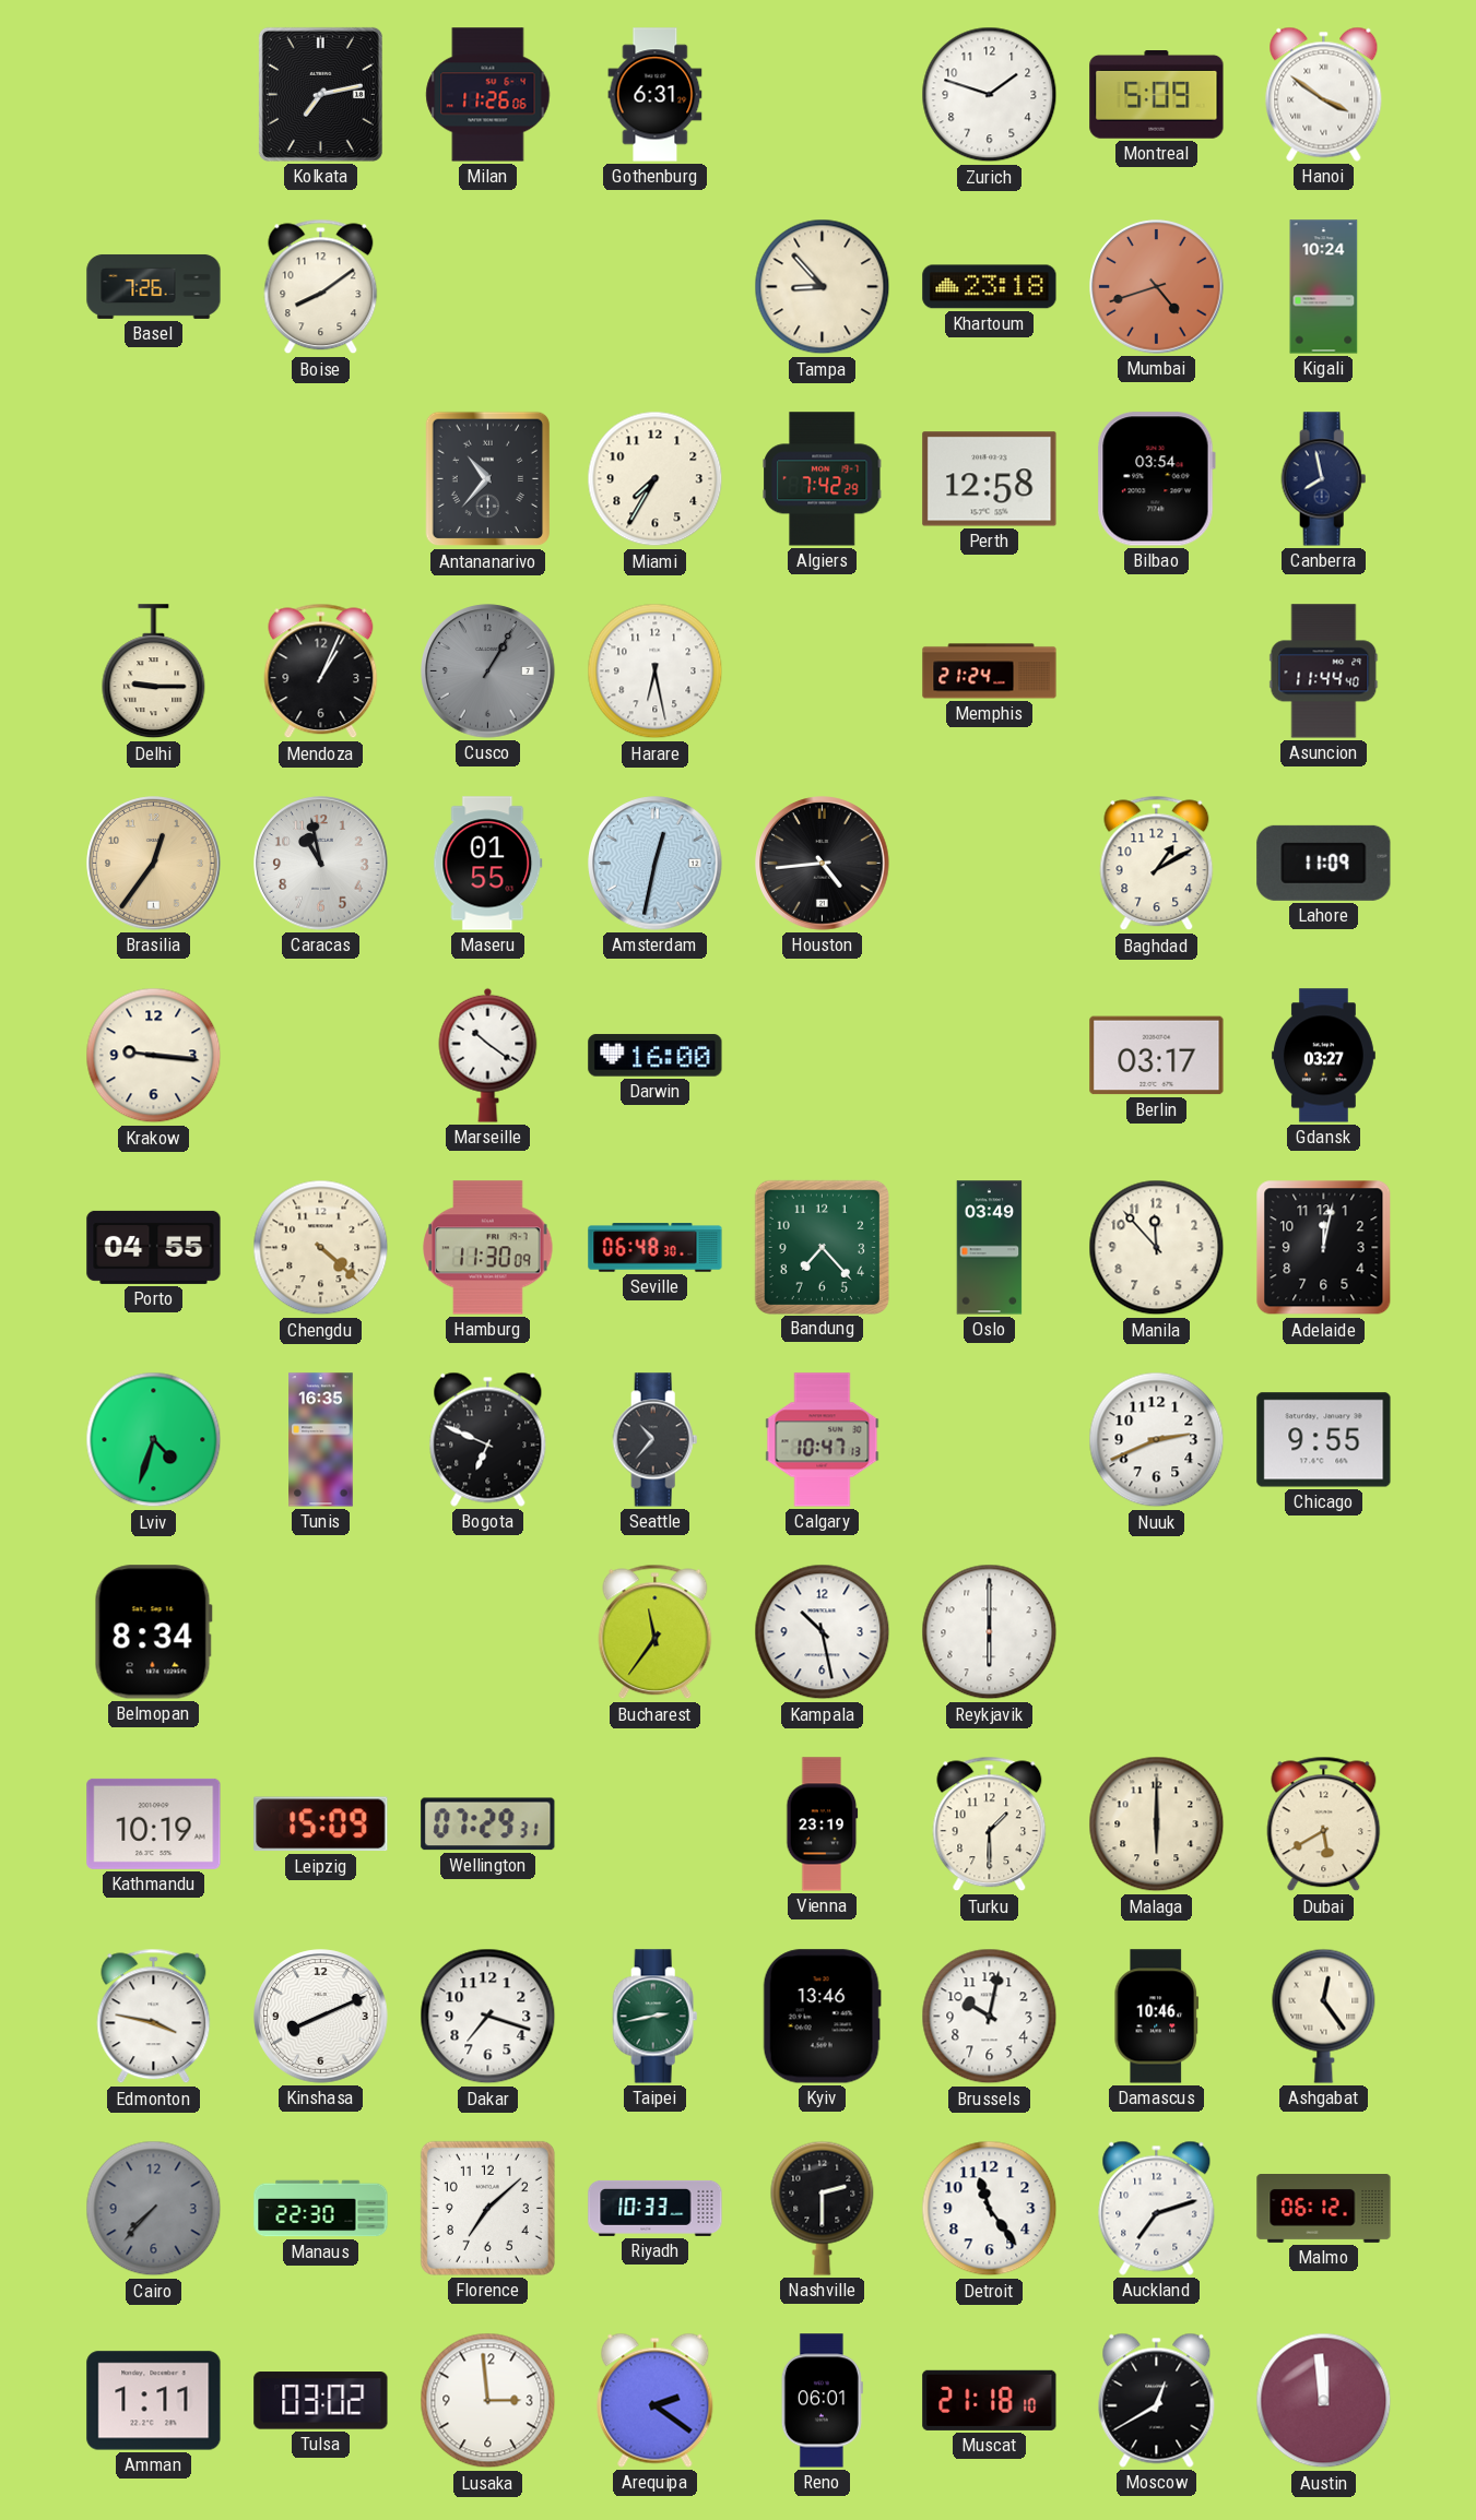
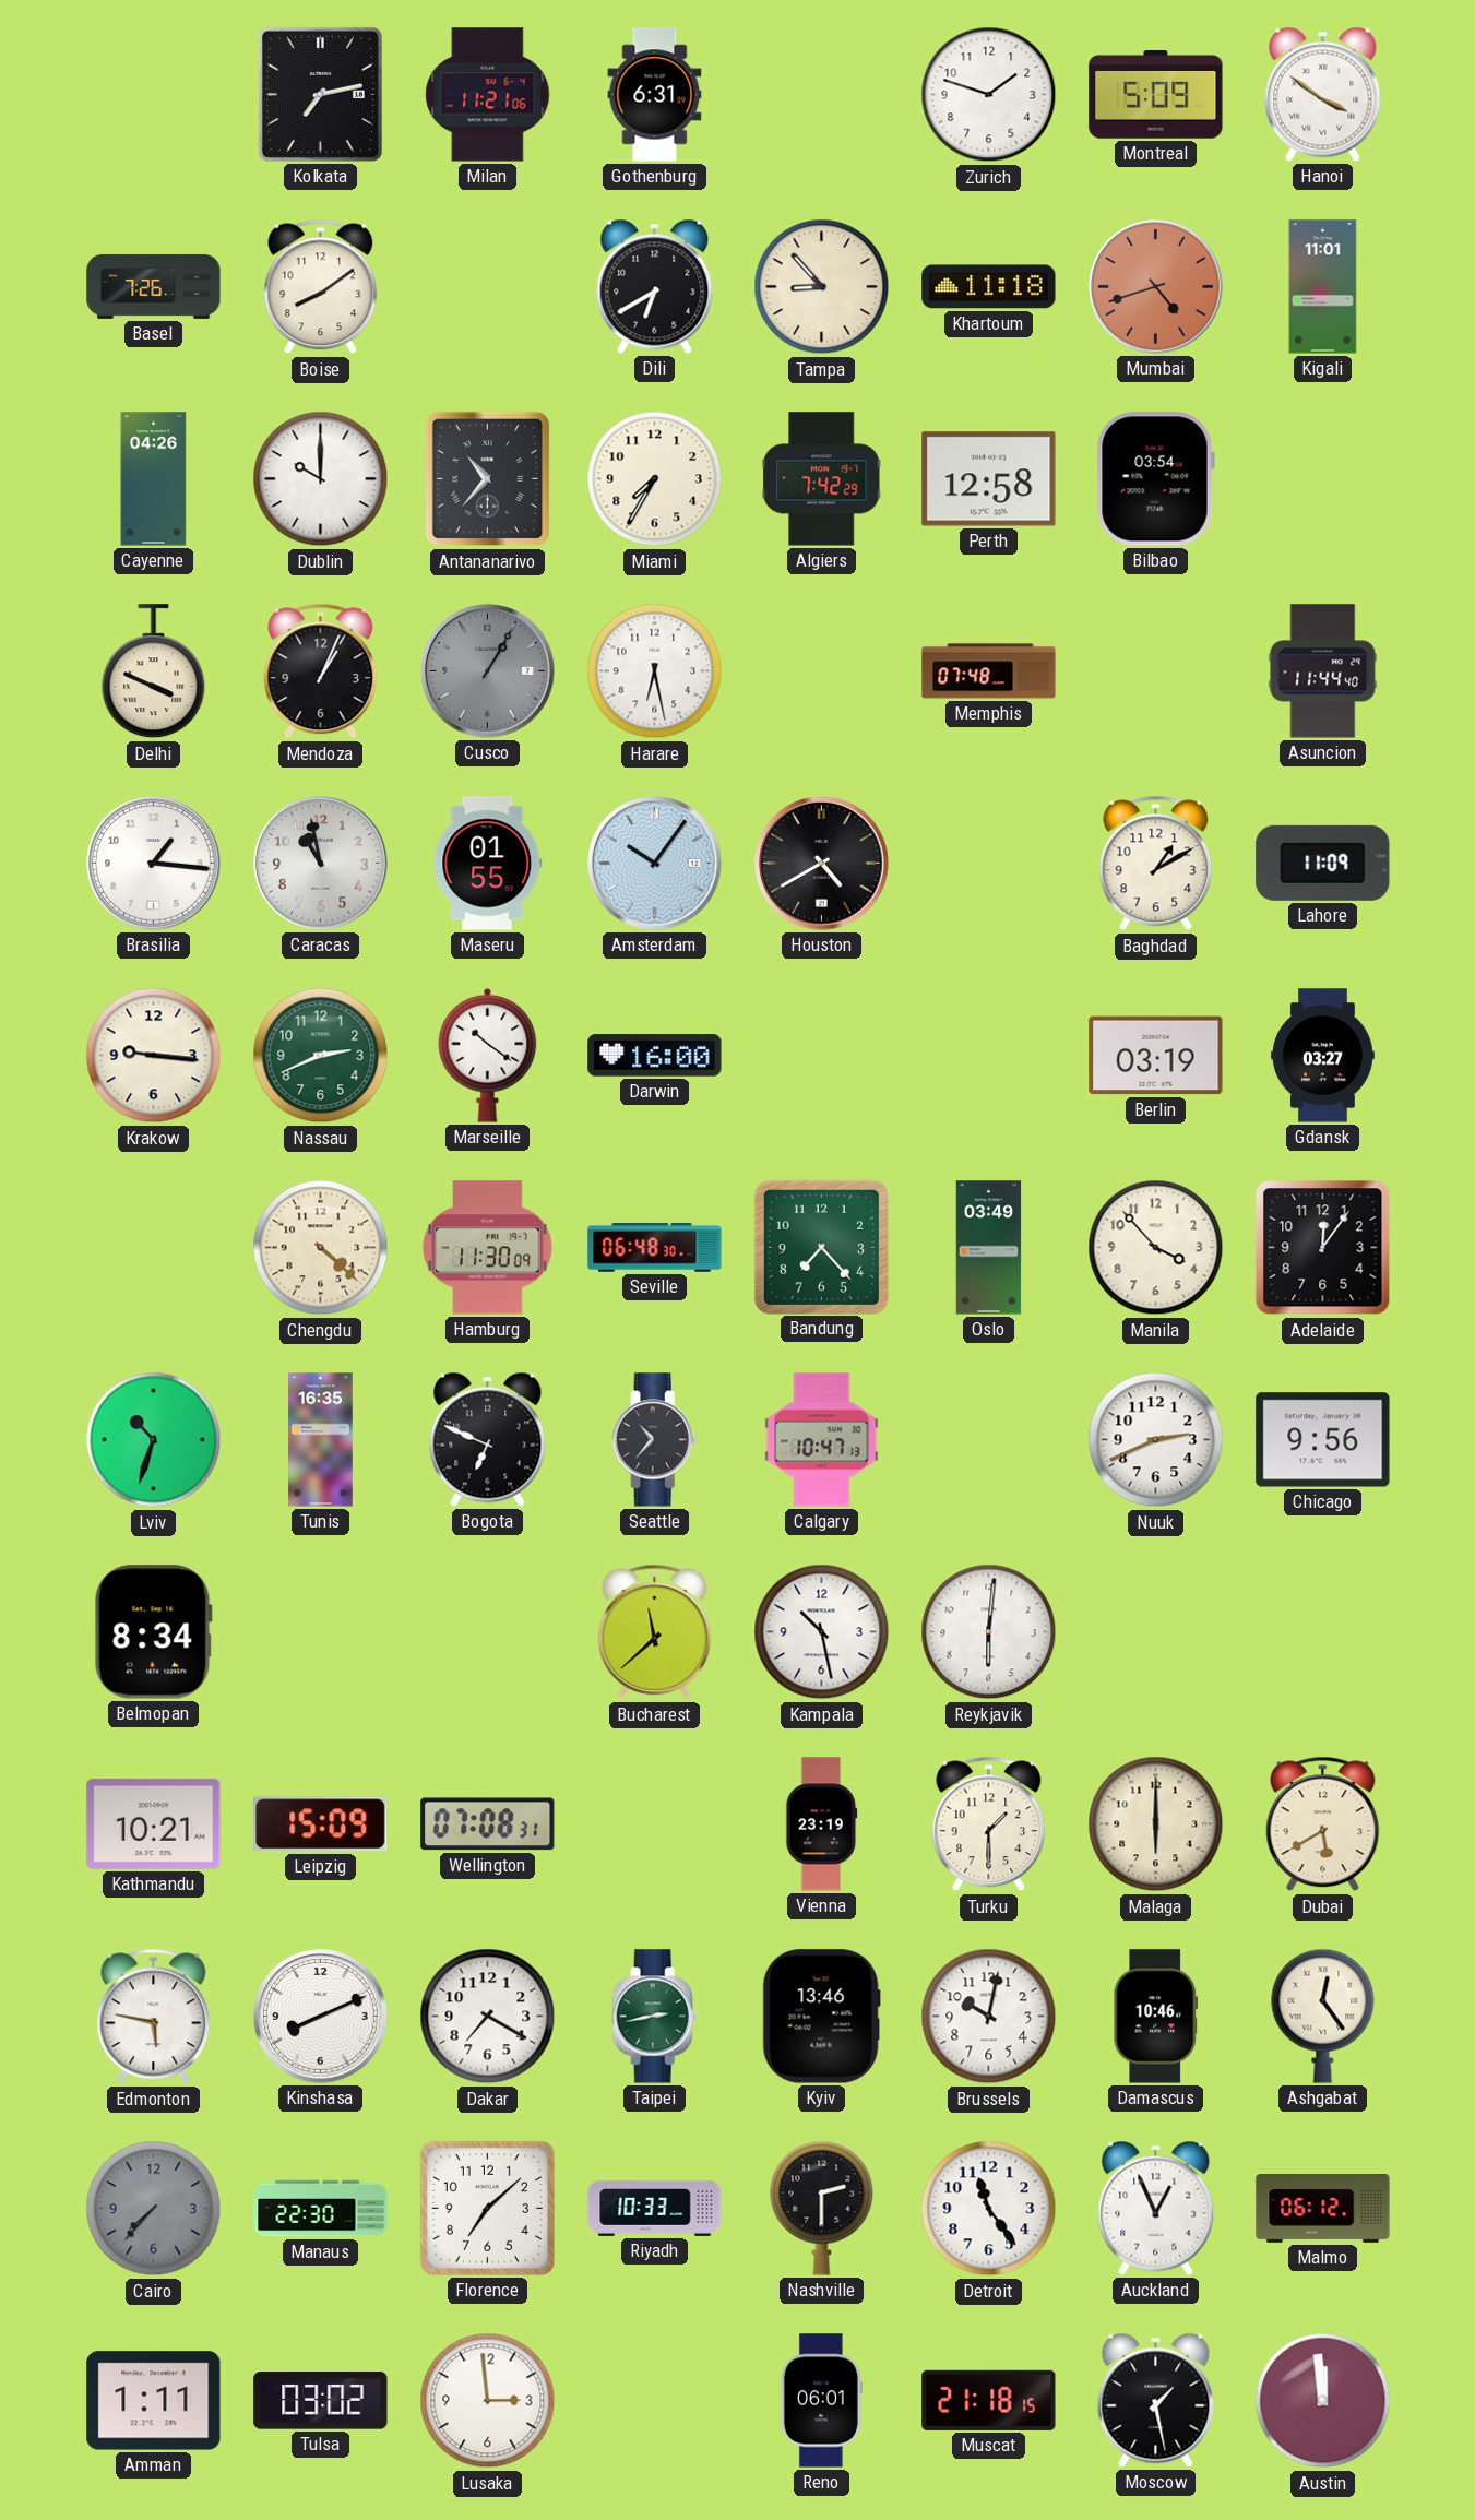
Milan: 11:26 -> 11:21
Dili: none -> 6:40
Khartoum: 23:18 -> 11:18
Kigali: 10:24 -> 11:01
Cayenne: none -> 04:26
Dublin: none -> 10:00
Canberra: 7:58 -> none
Delhi: 9:15 -> 3:49
Memphis: 21:24 -> 07:48
Brasilia: 12:36 -> 1:16
Brasilia dial: champagne -> white
Amsterdam: 12:32 -> 10:06
Houston: 4:44 -> 4:40
Nassau: none -> 2:41
Berlin: 03:17 -> 03:19
Porto: 04:55 -> none
Manila: 11:53 -> 3:53
Adelaide: 12:02 -> 12:06
Lviv: 4:33 -> 10:33
Chicago: 9:55 -> 9:56
Bucharest: 11:36 -> 11:38
Reykjavik: 6:00 -> 6:01
Kathmandu: 10:19 -> 10:21
Wellington: 07:29 -> 07:08
Edmonton: 3:47 -> 5:47
Dakar: 7:18 -> 7:20
Auckland: 7:12 -> 12:56
Arequipa: 2:21 -> none
Muscat: 21:18:10 -> 21:18:15
Moscow: 12:40 -> 1:28
